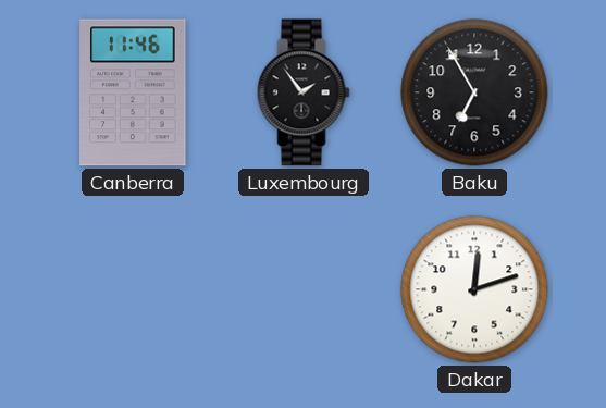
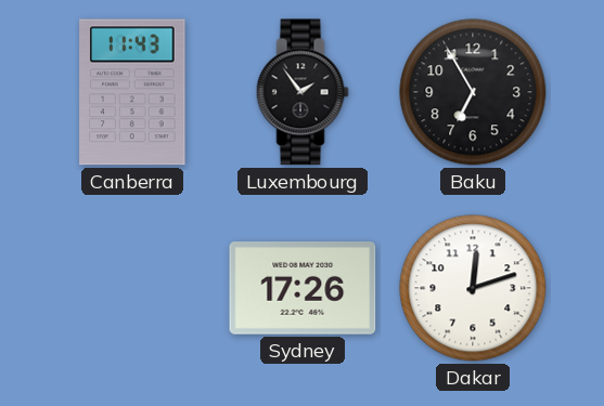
Canberra: 11:46 -> 11:43
Sydney: none -> 17:26
